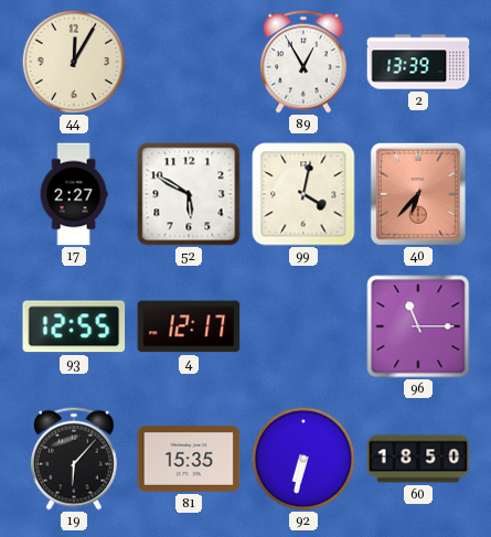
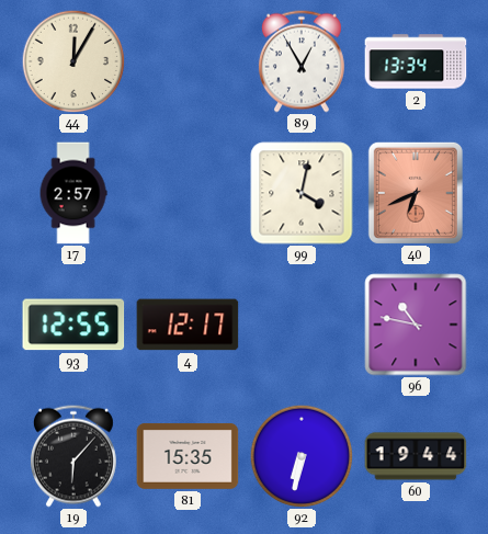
2: 13:39 -> 13:34
17: 2:27 -> 2:57
52: 5:50 -> none
40: 6:37 -> 6:41
96: 11:15 -> 10:47
60: 18:50 -> 19:44
